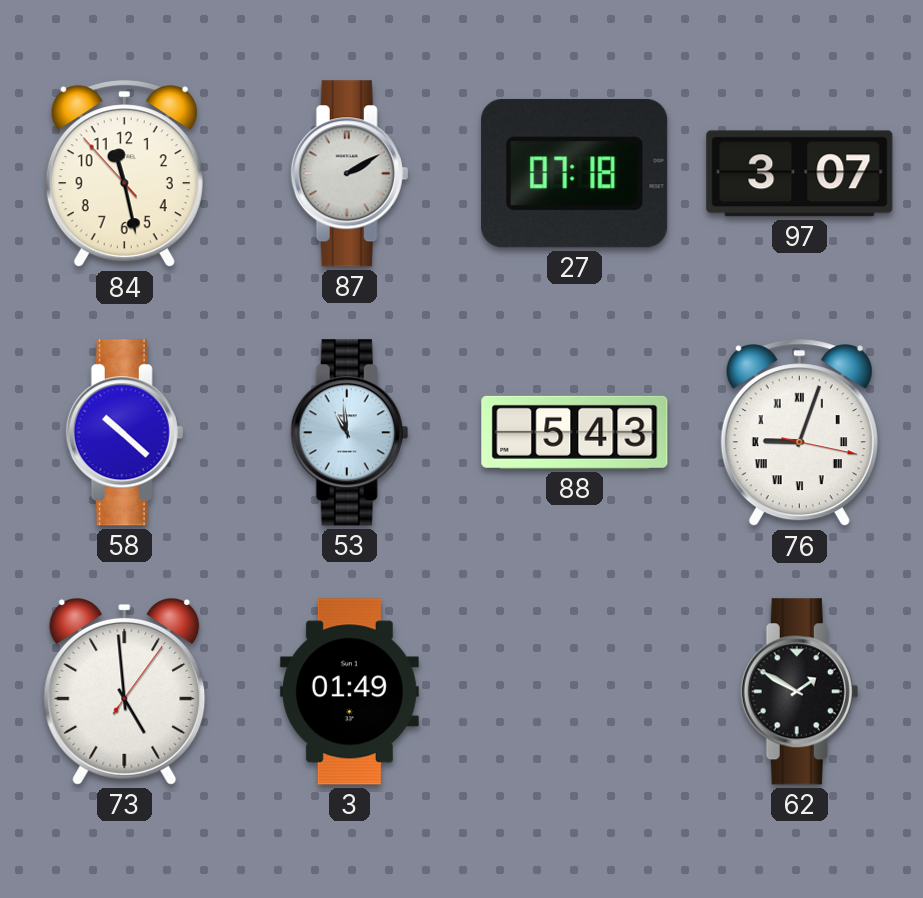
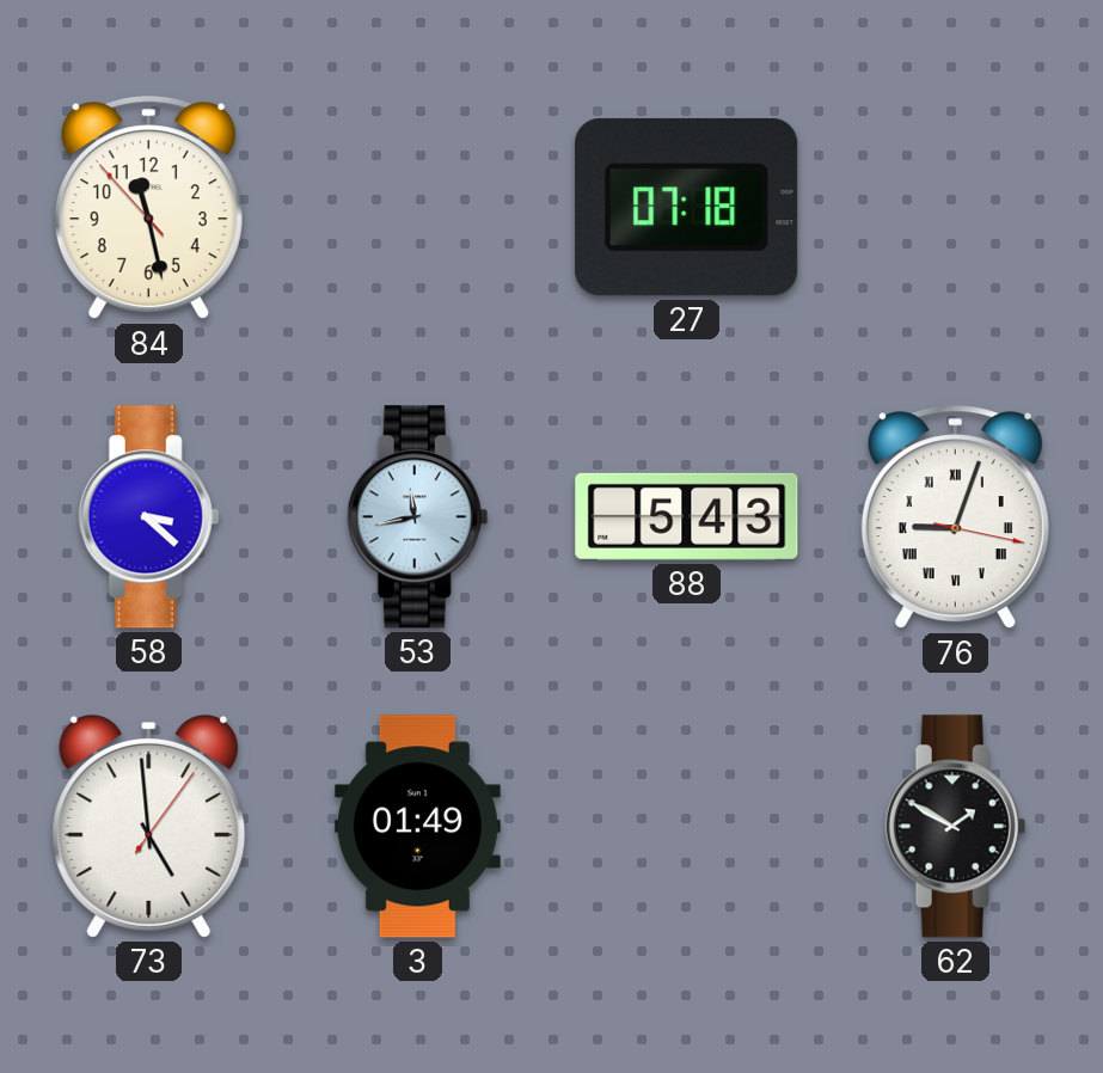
87: 2:10 -> none
97: 3:07 -> none
58: 10:22 -> 3:22
53: 10:59 -> 11:43
